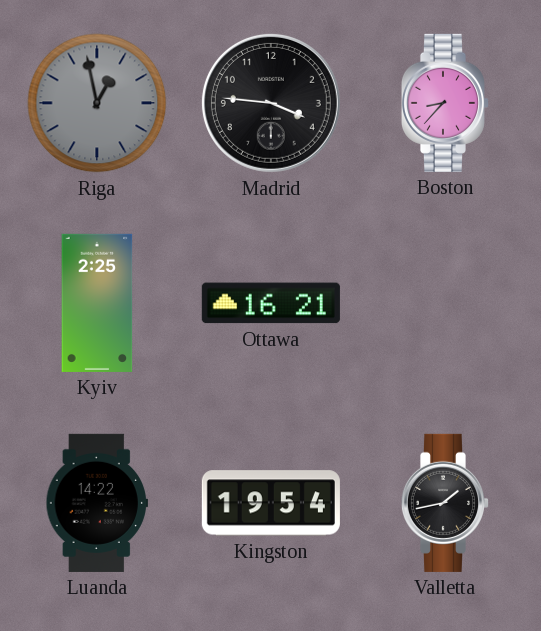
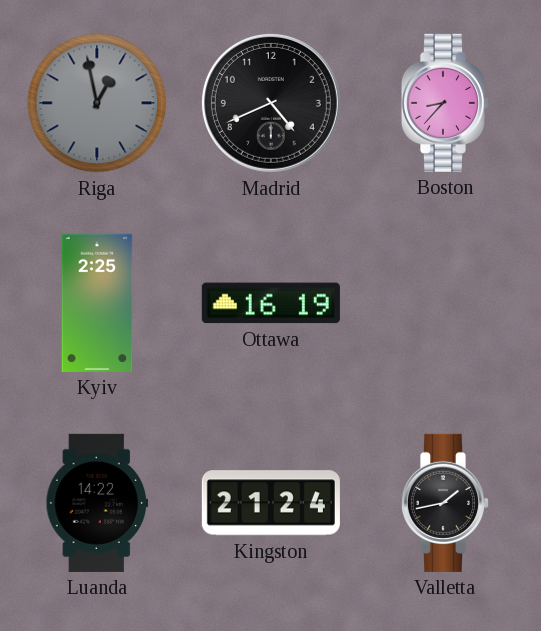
Madrid: 3:46 -> 4:41
Ottawa: 16:21 -> 16:19
Kingston: 19:54 -> 21:24
